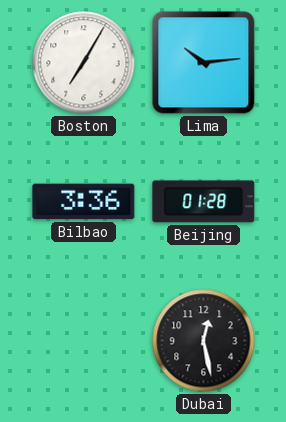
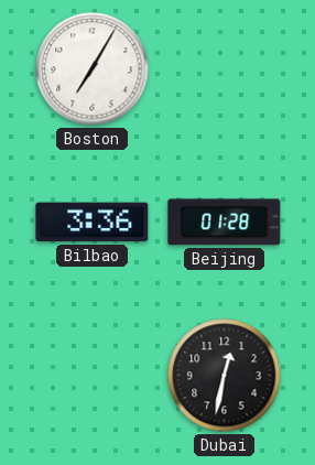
Lima: 10:14 -> none
Dubai: 12:28 -> 12:32
